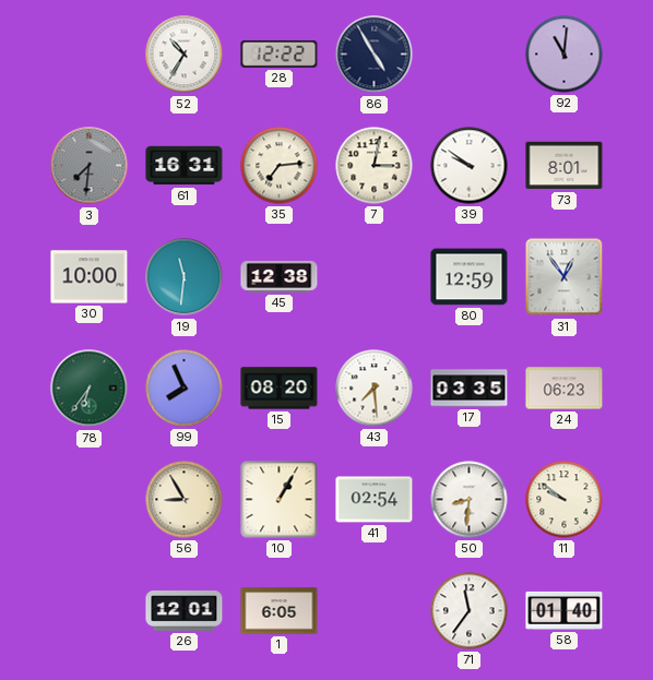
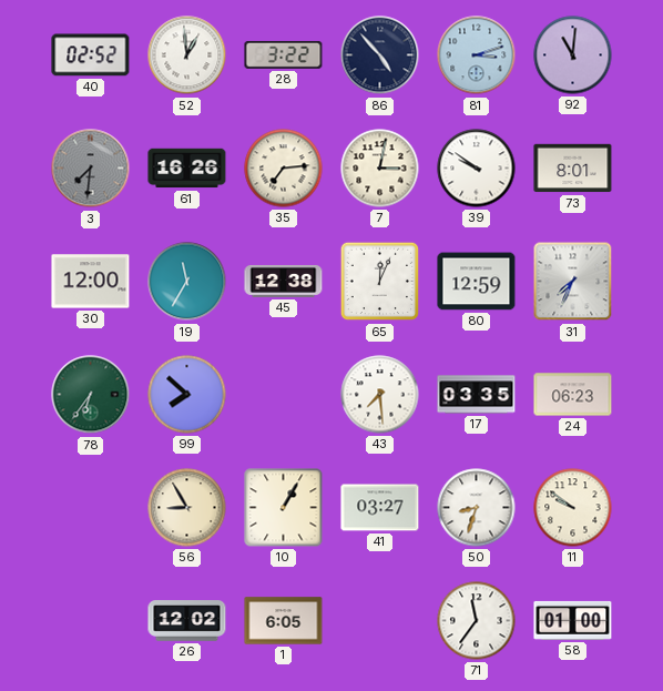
40: none -> 02:52
52: 10:35 -> 12:59
28: 12:22 -> 3:22
86: 4:55 -> 4:53
81: none -> 3:12
61: 16:31 -> 16:26
30: 10:00 -> 12:00
19: 11:31 -> 11:35
65: none -> 12:04
31: 12:54 -> 7:34
99: 7:56 -> 7:52
15: 08:20 -> none
41: 02:54 -> 03:27
50: 8:31 -> 8:33
26: 12:01 -> 12:02
58: 01:40 -> 01:00
